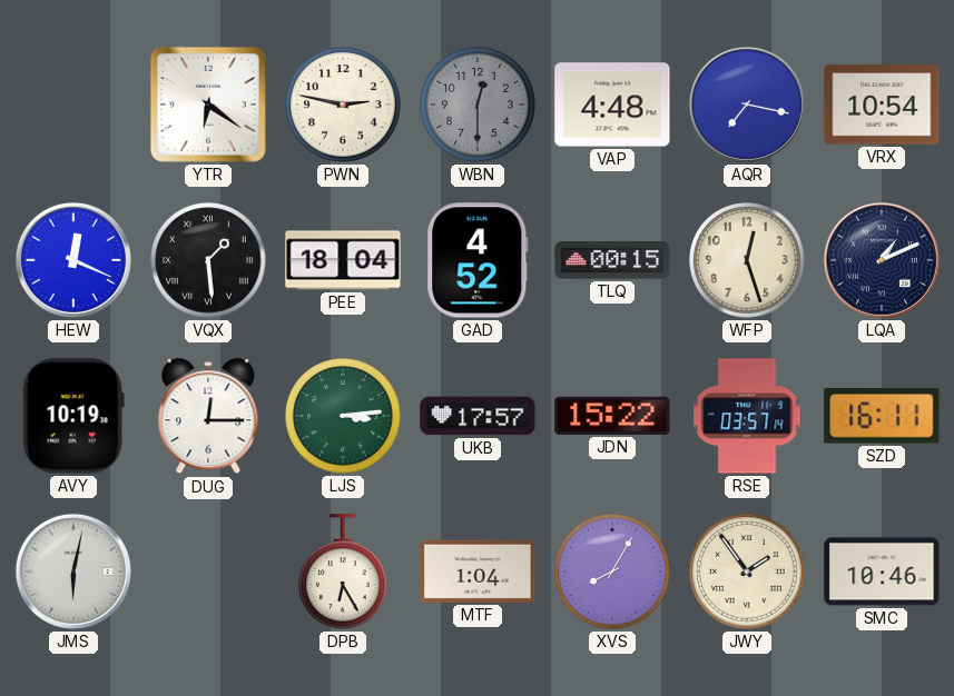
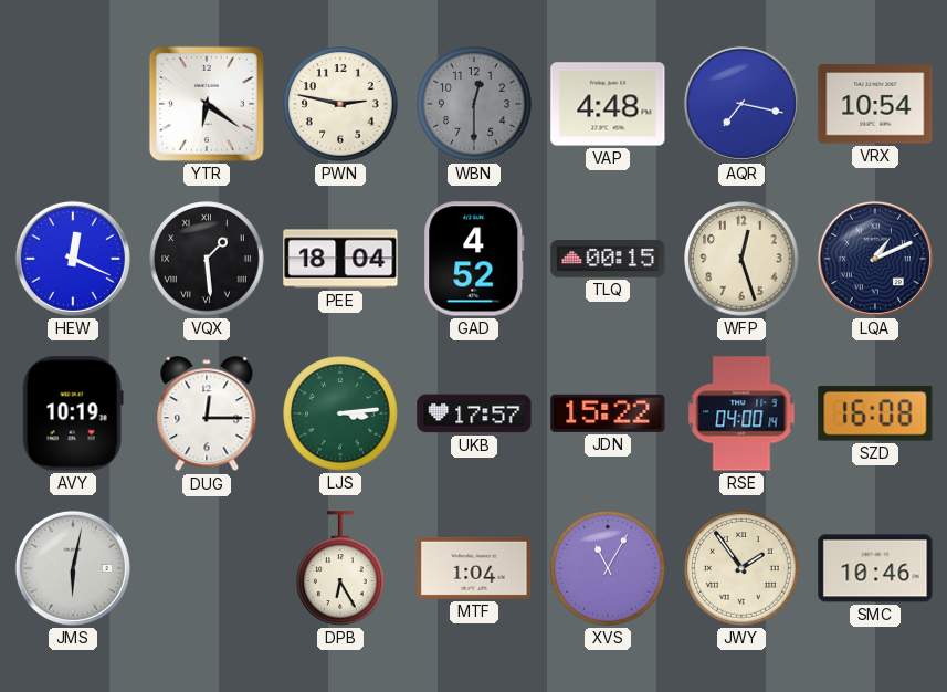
RSE: 03:57 -> 04:00
SZD: 16:11 -> 16:08
XVS: 8:05 -> 11:05
